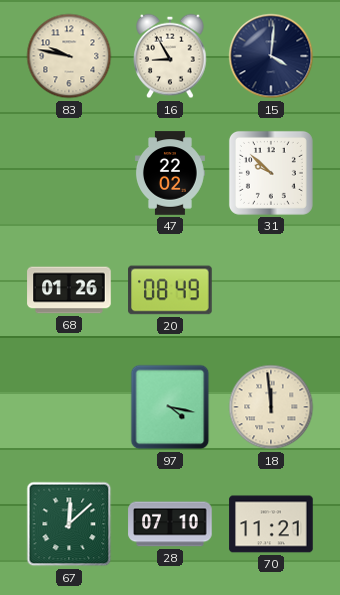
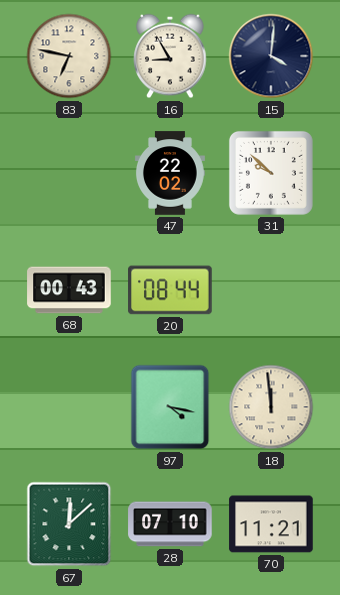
83: 9:47 -> 6:47
68: 01:26 -> 00:43
20: 08:49 -> 08:44
